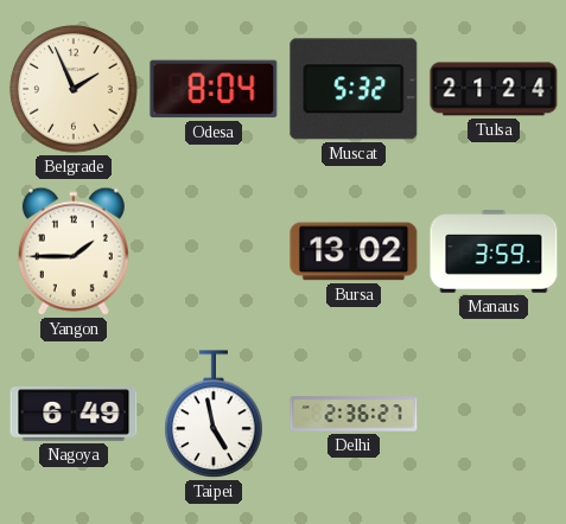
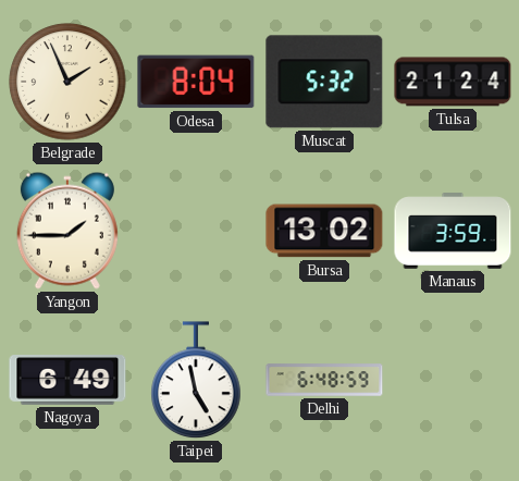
Delhi: 2:36 -> 6:48
